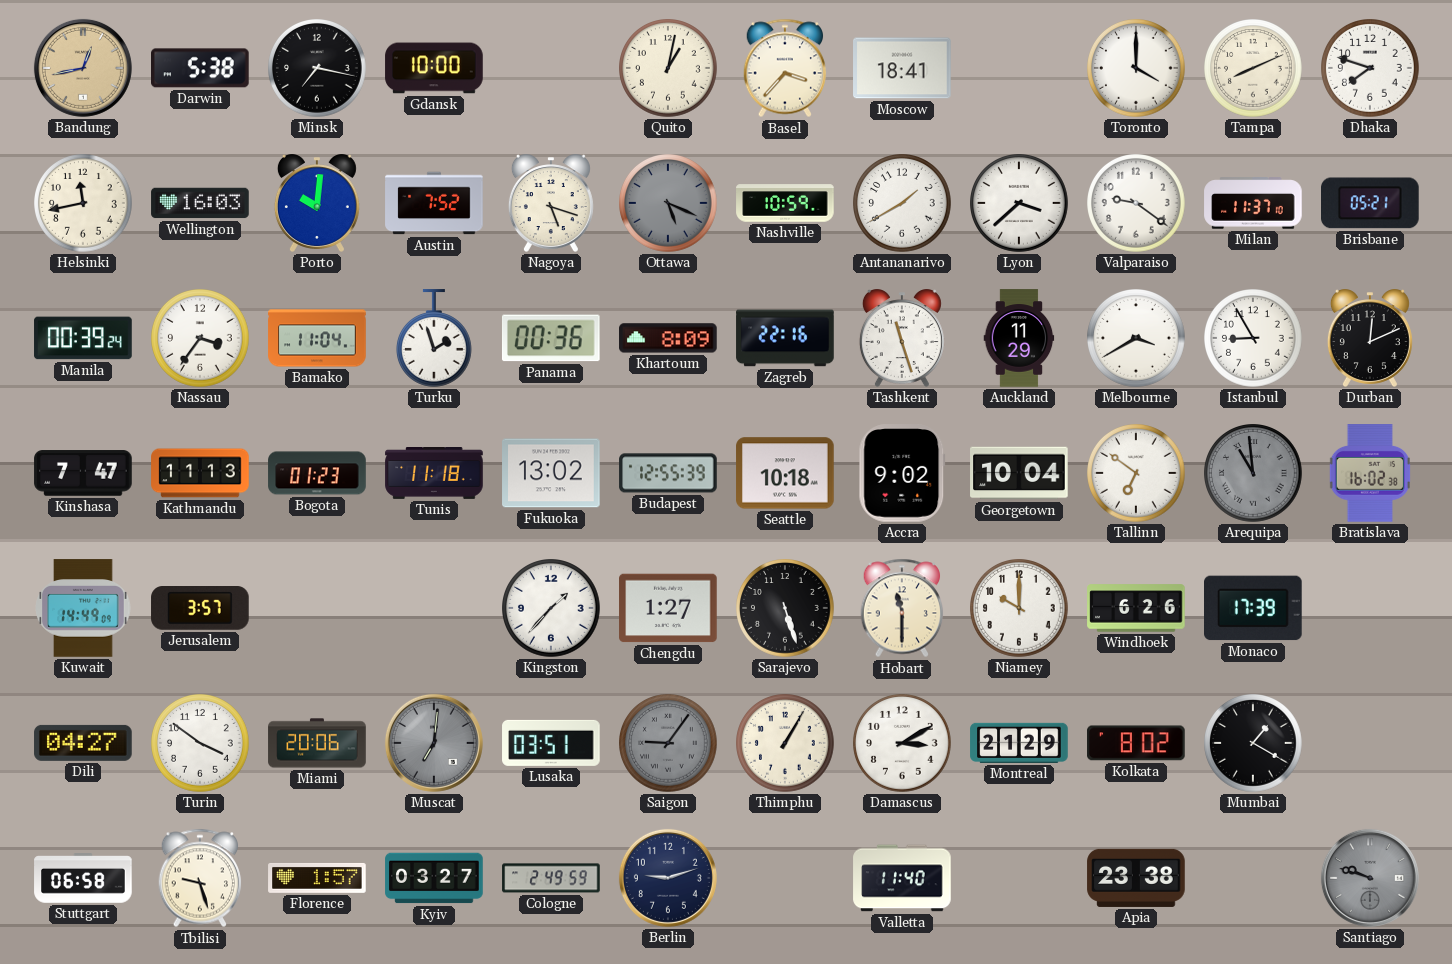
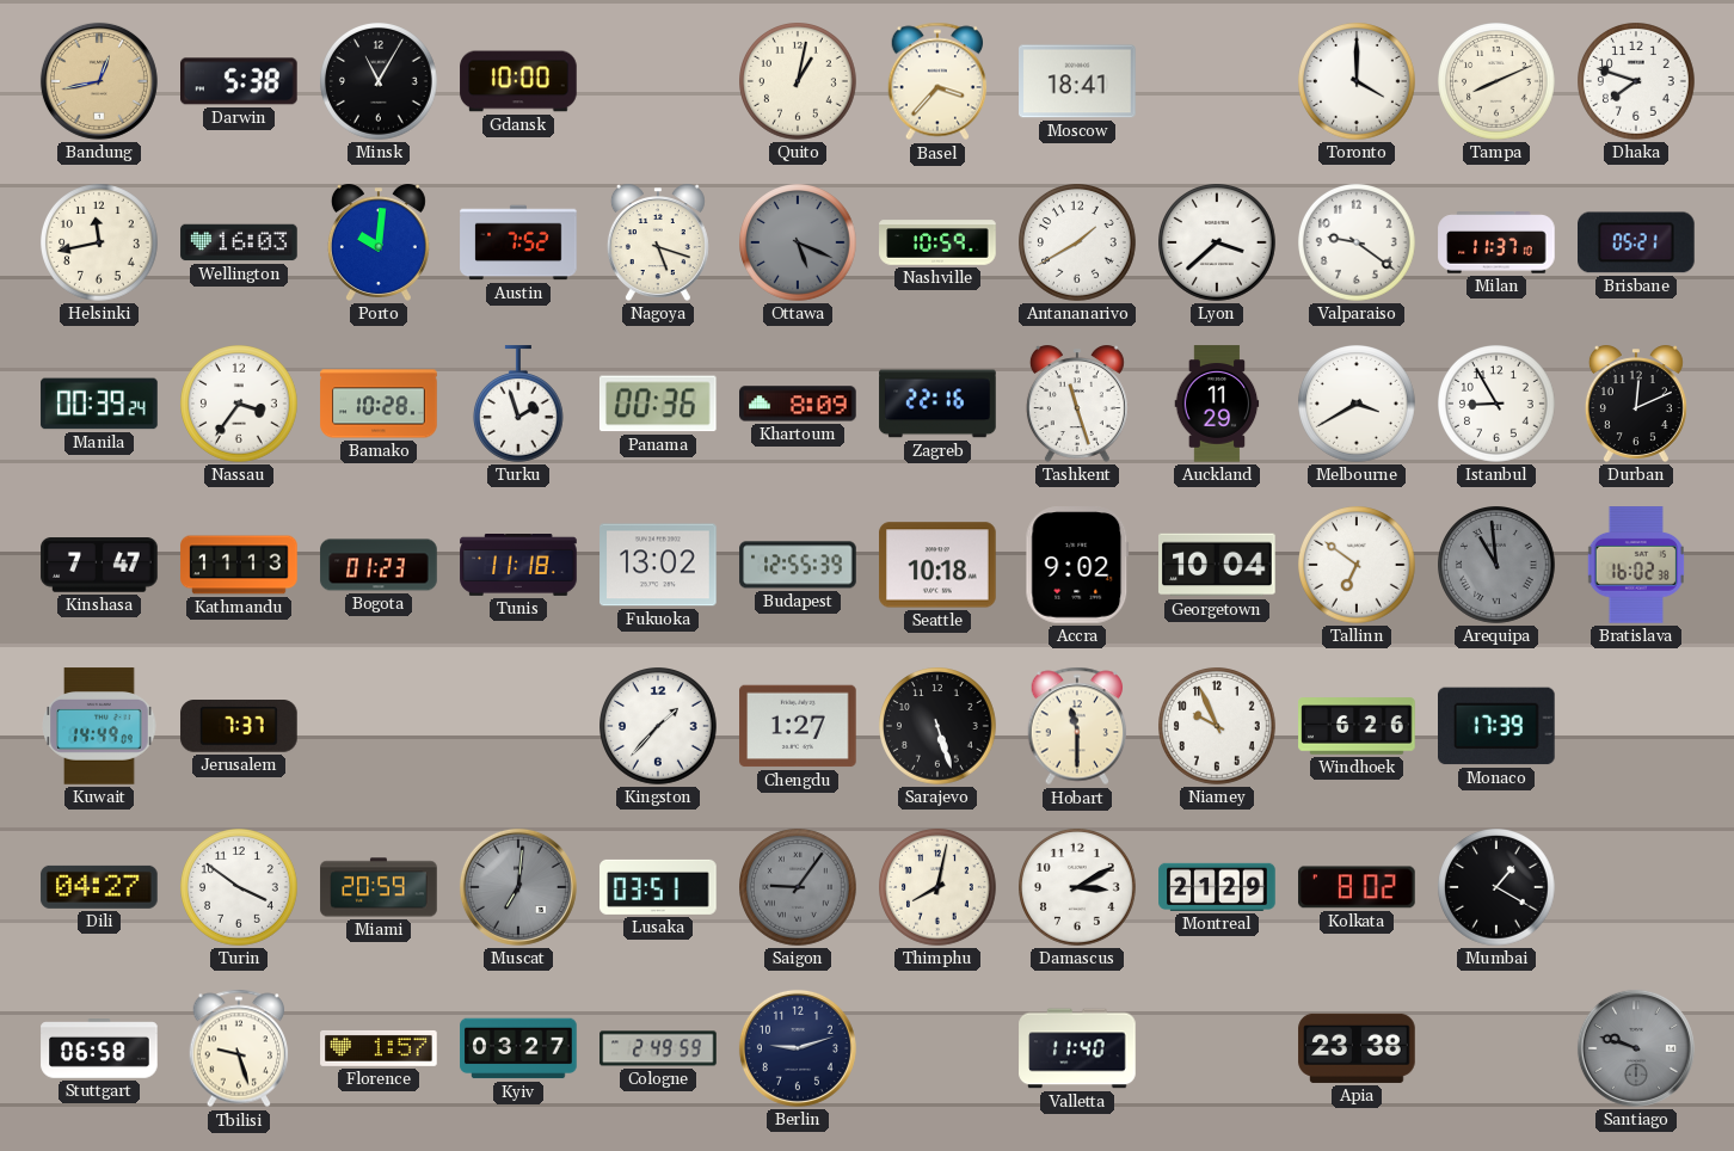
Minsk: 7:17 -> 11:05
Bamako: 11:04 -> 10:28
Jerusalem: 3:57 -> 7:37
Niamey: 10:00 -> 9:56
Miami: 20:06 -> 20:59
Thimphu: 1:05 -> 8:02
